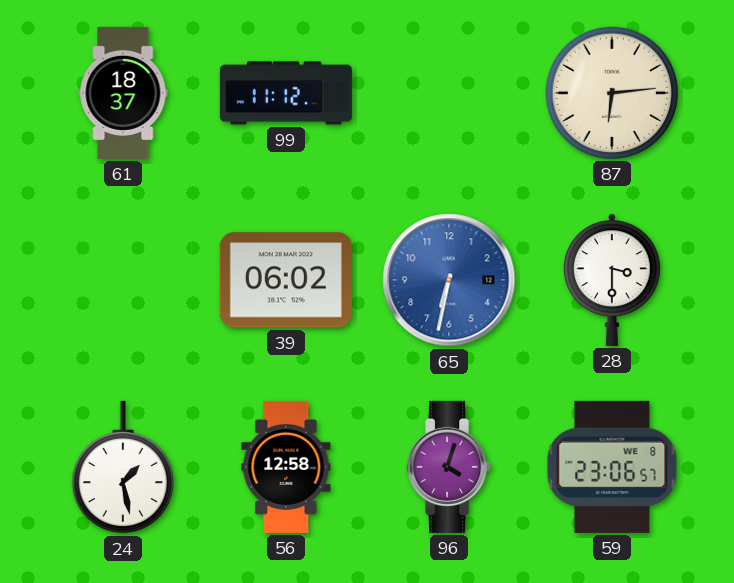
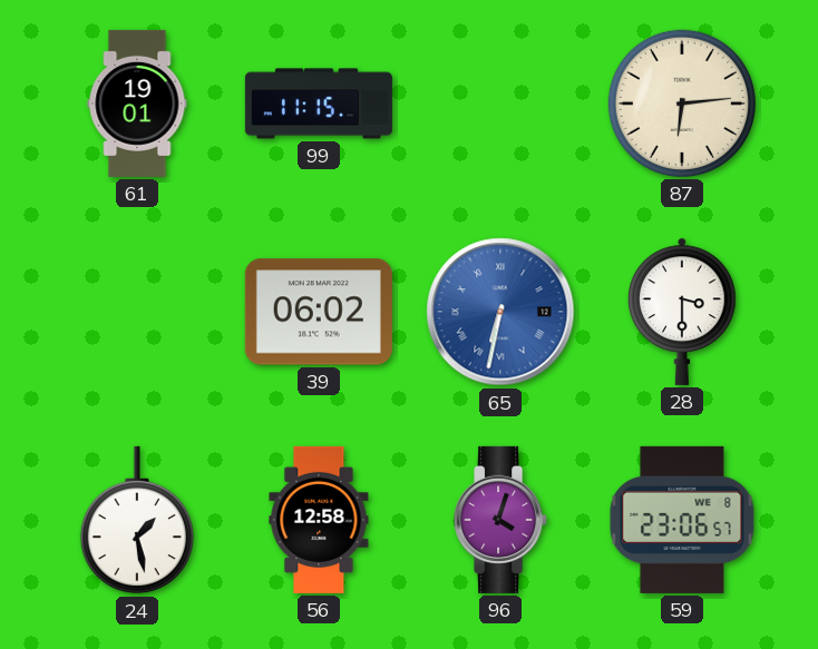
61: 18:37 -> 19:01
99: 11:12 -> 11:15
65 numerals: Arabic -> Roman
